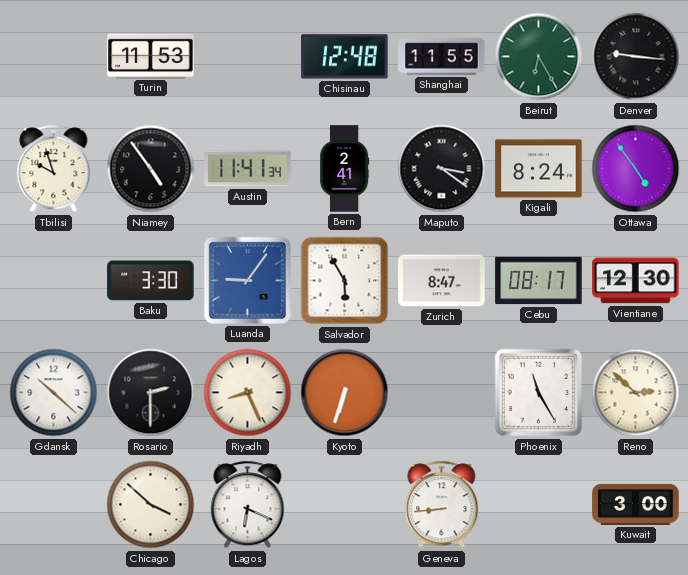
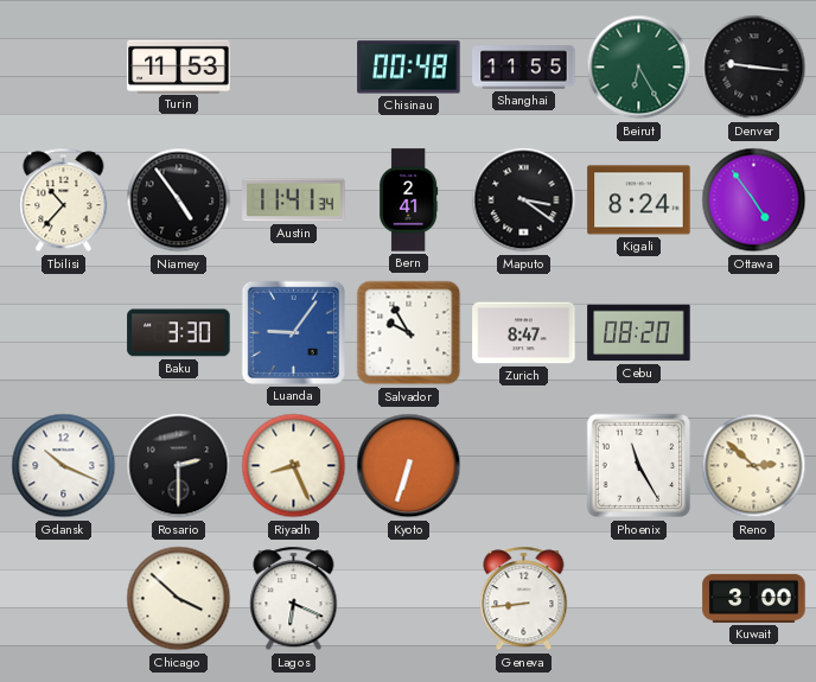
Chisinau: 12:48 -> 00:48
Tbilisi: 9:57 -> 10:37
Salvador: 5:55 -> 9:55
Cebu: 08:17 -> 08:20
Vientiane: 12:30 -> none
Gdansk: 10:22 -> 10:19
